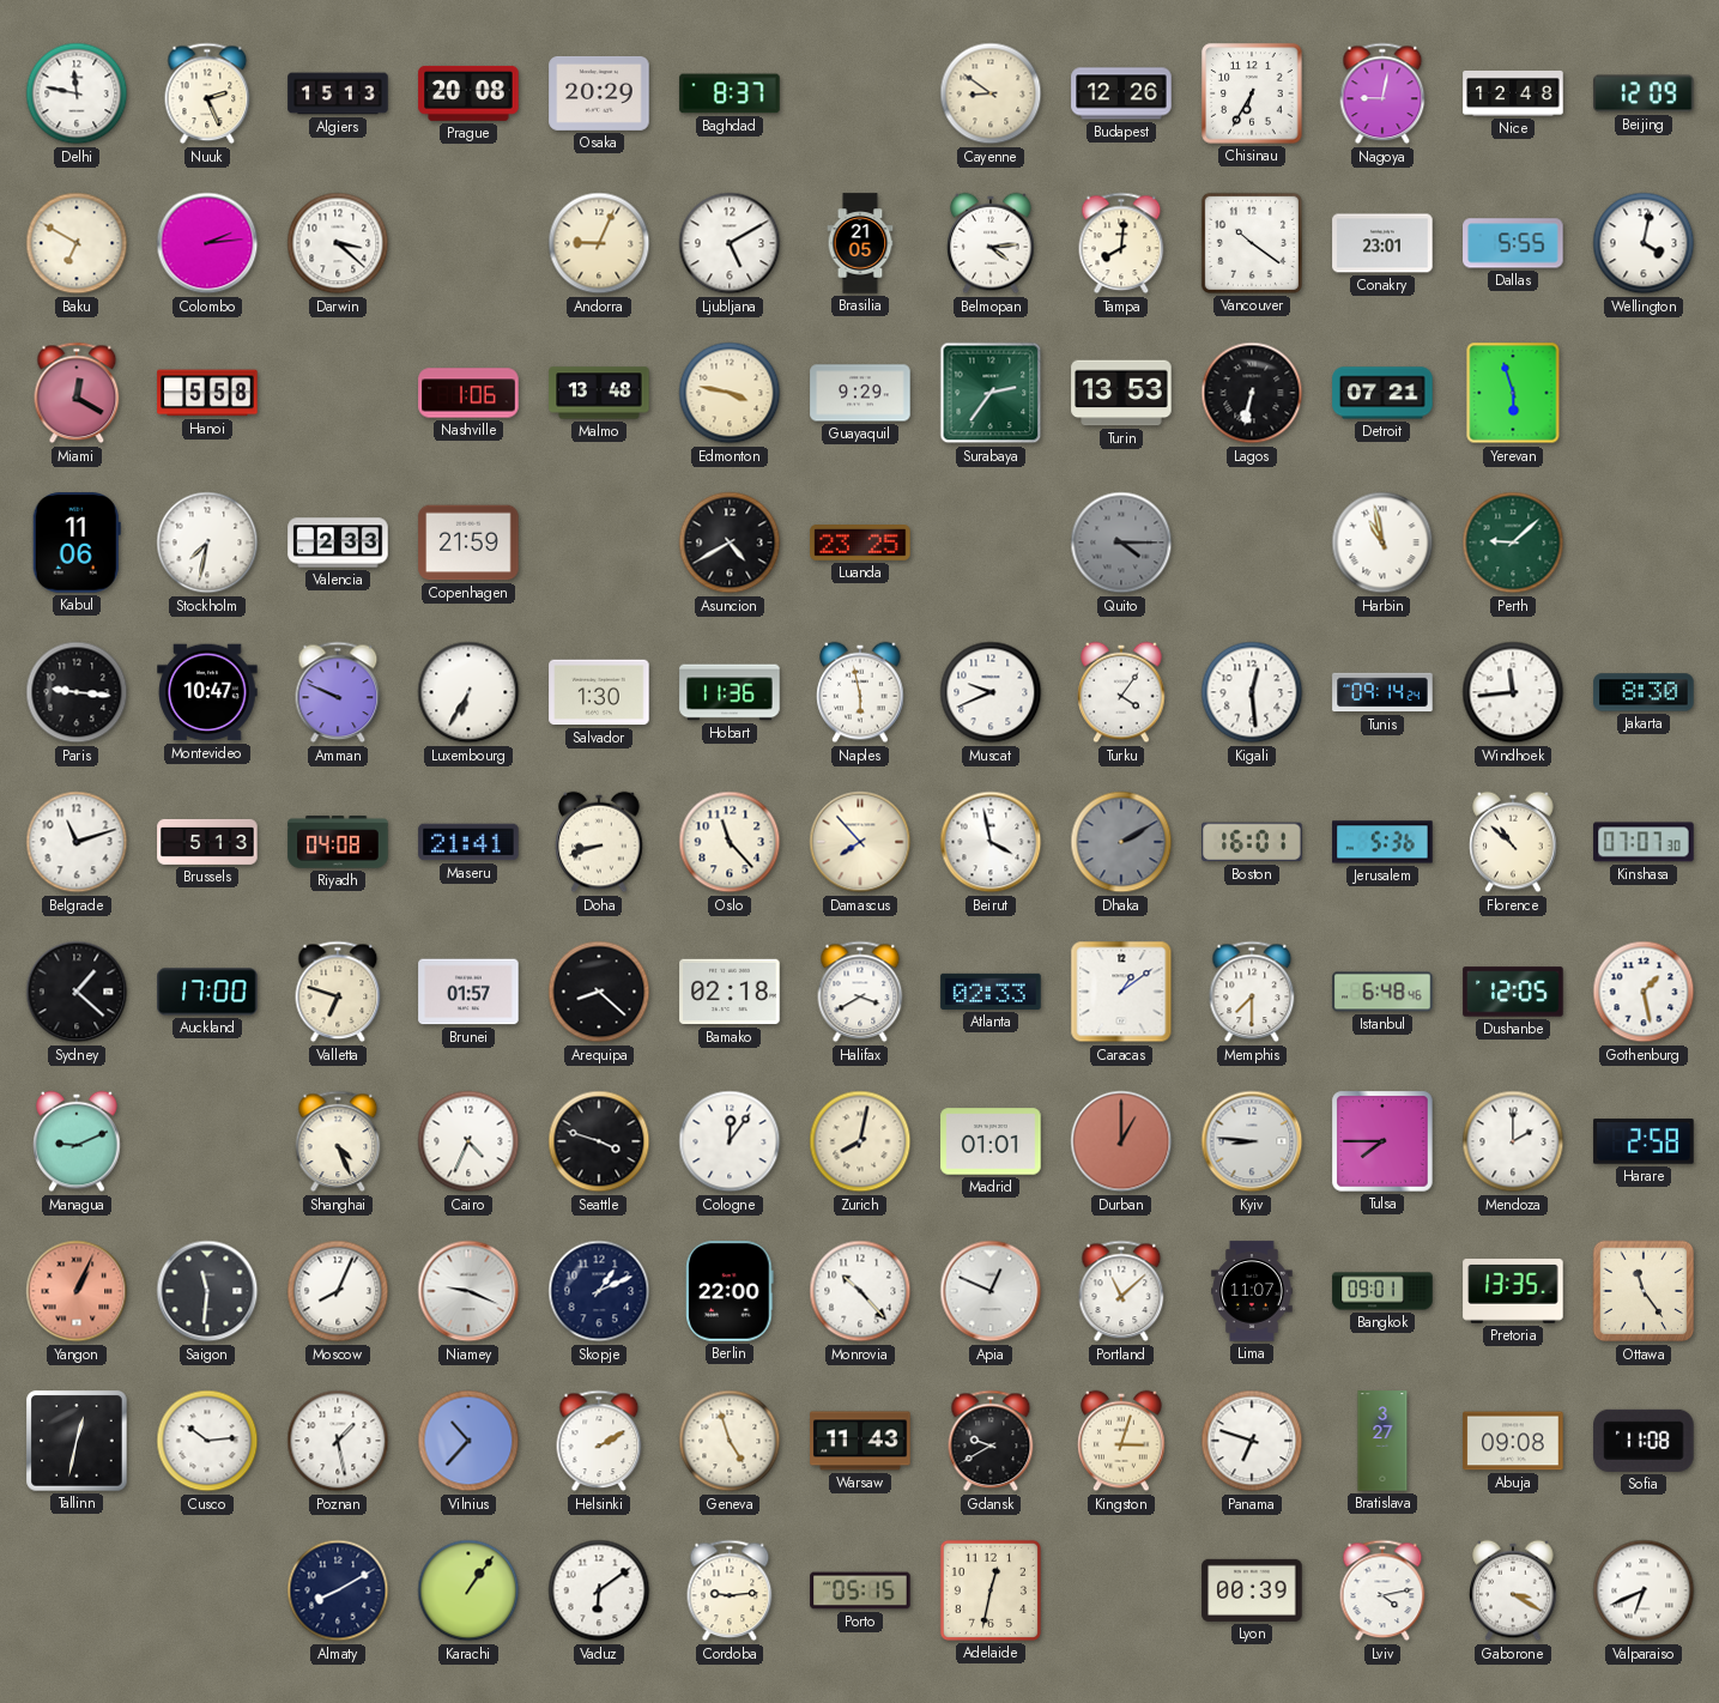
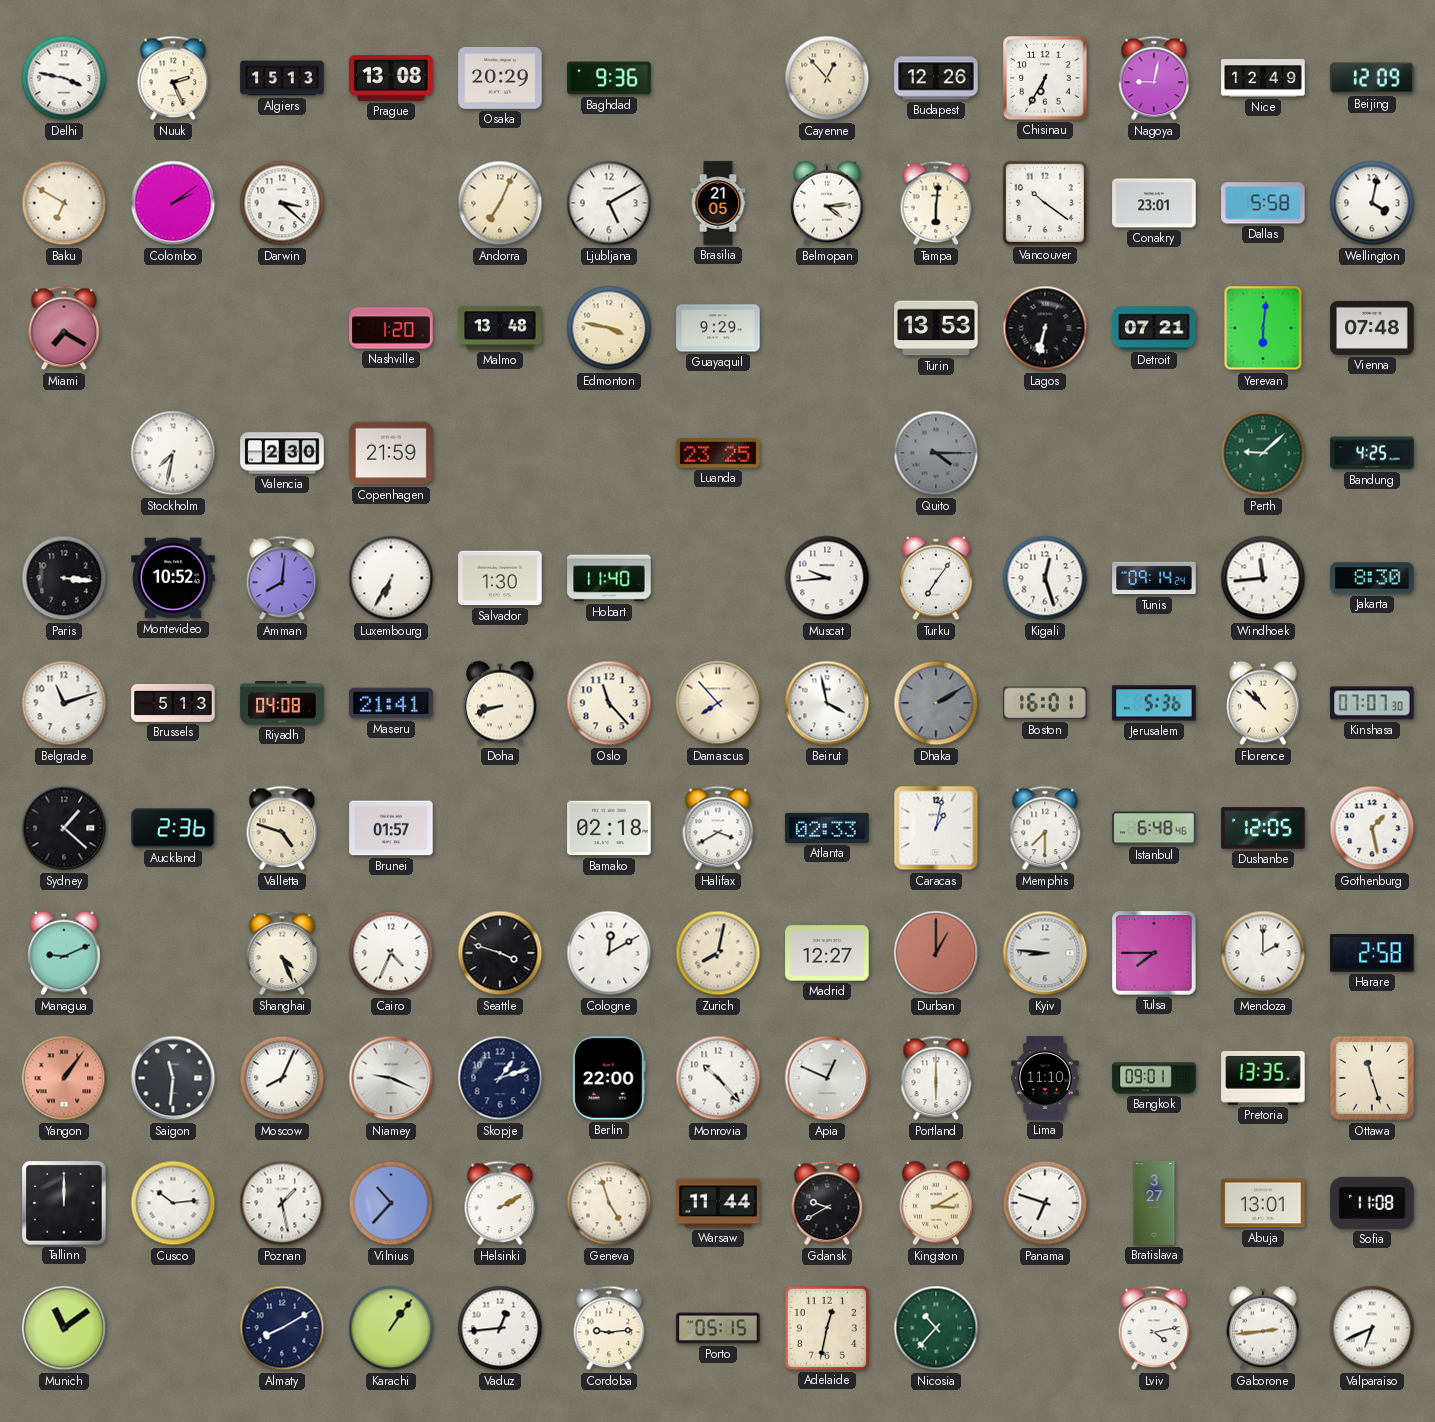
Delhi: 11:47 -> 3:47
Prague: 20:08 -> 13:08
Baghdad: 8:37 -> 9:36
Cayenne: 8:51 -> 12:53
Nice: 12:48 -> 12:49
Colombo: 2:14 -> 2:09
Andorra: 9:04 -> 7:04
Tampa: 8:01 -> 6:01
Dallas: 5:55 -> 5:58
Miami: 12:20 -> 7:20
Hanoi: 5:58 -> none
Nashville: 1:06 -> 1:20
Surabaya: 2:36 -> none
Yerevan: 5:57 -> 6:01
Vienna: none -> 07:48
Kabul: 11:06 -> none
Valencia: 2:33 -> 2:30
Asuncion: 4:40 -> none
Harbin: 10:58 -> none
Bandung: none -> 4:25
Paris: 9:16 -> 3:16
Montevideo: 10:47 -> 10:52
Amman: 9:49 -> 8:01
Hobart: 11:36 -> 11:40
Naples: 5:58 -> none
Muscat: 9:41 -> 9:44
Turku: 4:06 -> 7:06
Kigali: 12:29 -> 12:27
Auckland: 17:00 -> 2:36
Valletta: 6:48 -> 4:48
Arequipa: 8:22 -> none
Caracas: 1:09 -> 1:02
Cologne: 12:06 -> 12:10
Madrid: 01:01 -> 12:27
Yangon: 1:04 -> 1:06
Skopje: 1:11 -> 1:12
Portland: 11:08 -> 6:00
Lima: 11:07 -> 11:10
Ottawa: 11:24 -> 11:27
Tallinn: 12:32 -> 12:00
Warsaw: 11:43 -> 11:44
Kingston: 3:03 -> 3:10
Abuja: 09:08 -> 13:01
Munich: none -> 11:09
Vaduz: 6:09 -> 12:44
Nicosia: none -> 10:37
Lyon: 00:39 -> none
Gaborone: 3:20 -> 2:44
